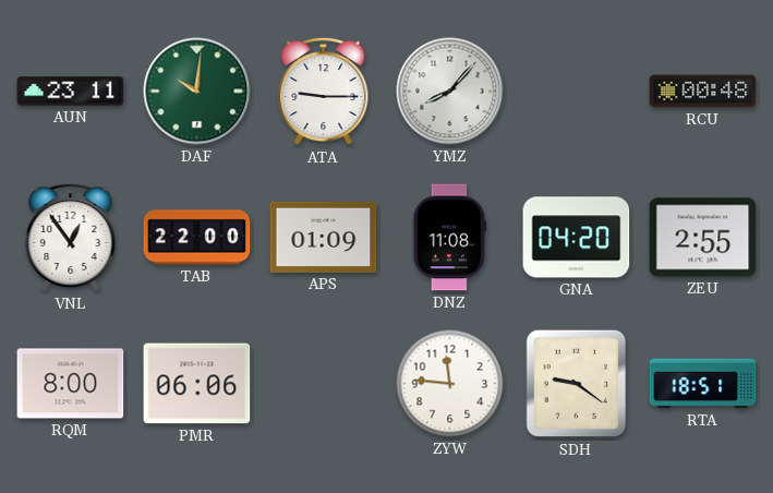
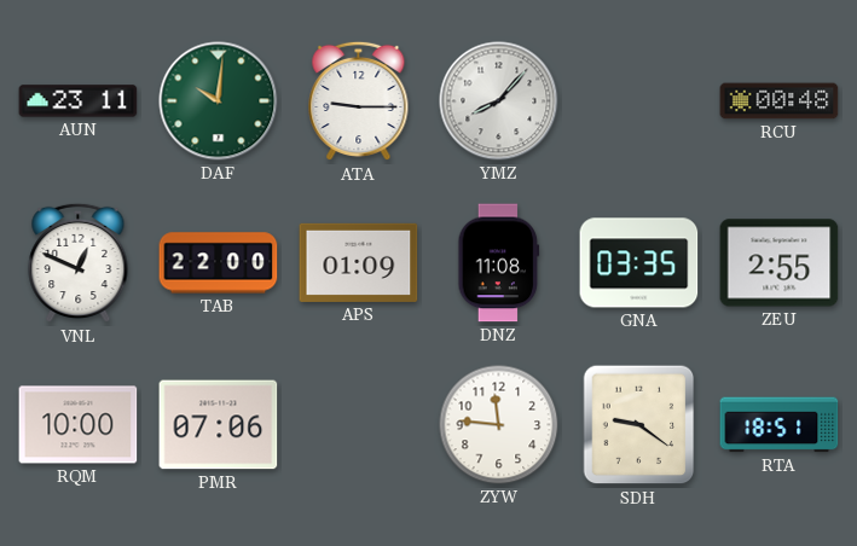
VNL: 12:54 -> 12:49
GNA: 04:20 -> 03:35
RQM: 8:00 -> 10:00
PMR: 06:06 -> 07:06
